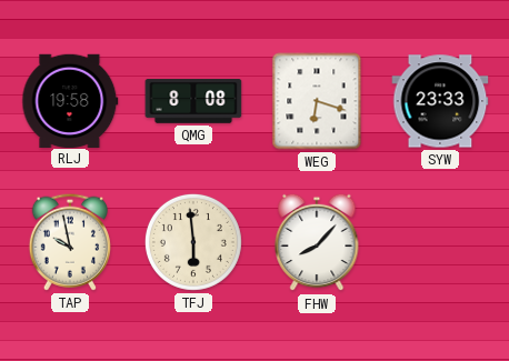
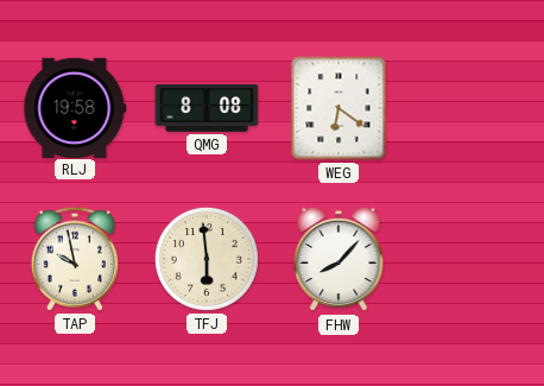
WEG: 6:18 -> 6:21
SYW: 23:33 -> none
